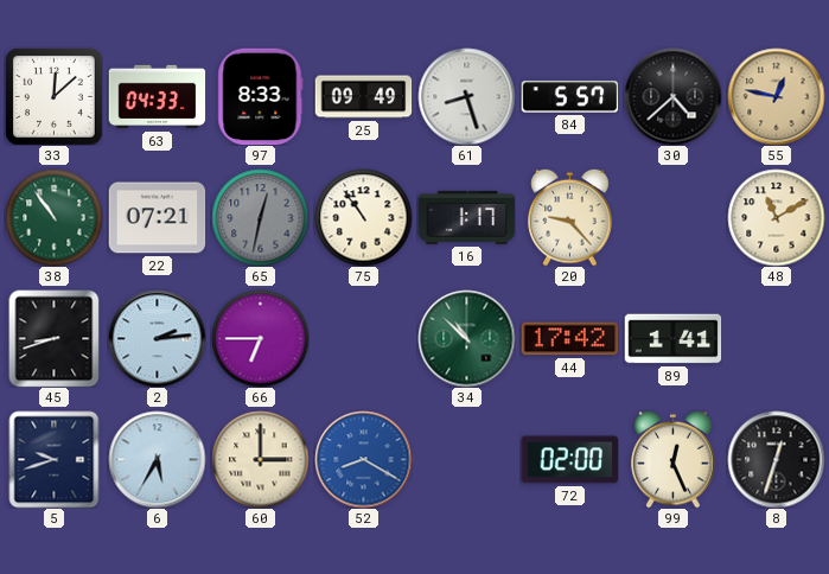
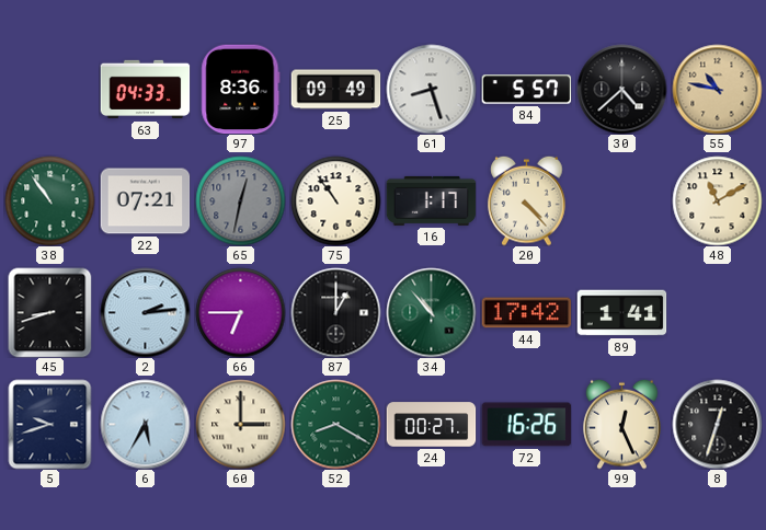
33: 12:08 -> none
97: 8:33 -> 8:36
55: 12:47 -> 10:47
20: 9:23 -> 4:23
87: none -> 1:00
34: 10:52 -> 10:53
52 dial: blue -> green
24: none -> 00:27
72: 02:00 -> 16:26
